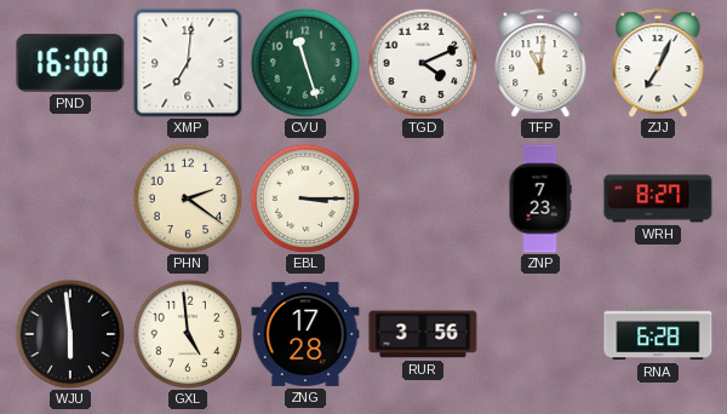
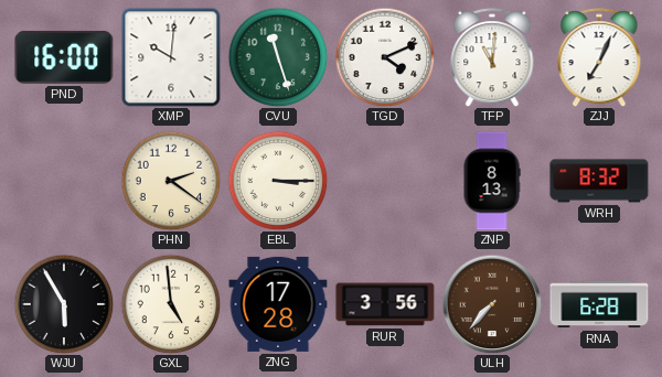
XMP: 7:01 -> 10:01
ZNP: 7:23 -> 8:13
WRH: 8:27 -> 8:32
WJU: 5:59 -> 5:55
ULH: none -> 7:37
